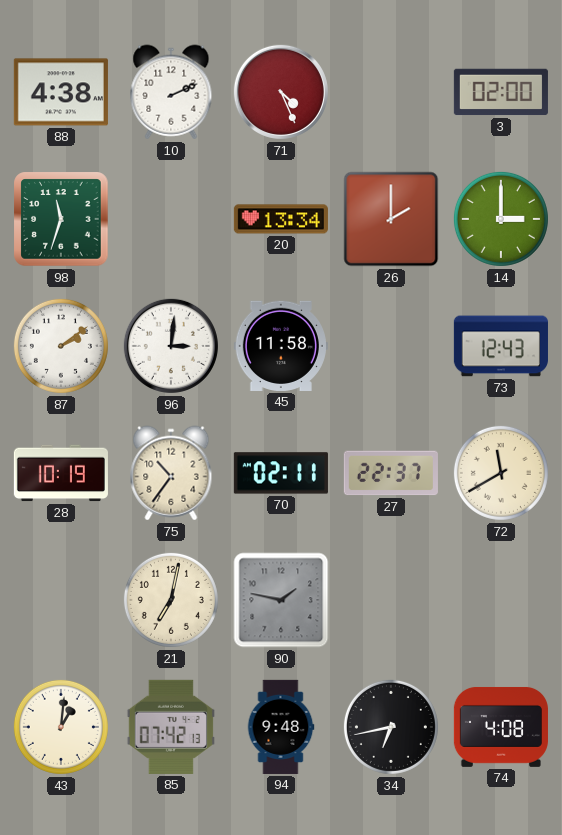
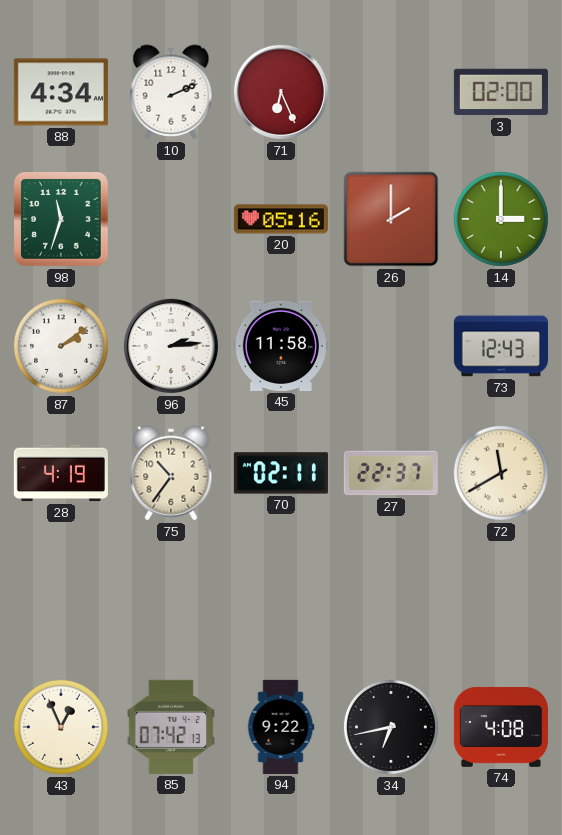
88: 4:38 -> 4:34
71: 4:26 -> 6:26
20: 13:34 -> 05:16
96: 3:01 -> 2:14
28: 10:19 -> 4:19
21: 7:02 -> none
90: 1:47 -> none
43: 1:01 -> 12:56
94: 9:48 -> 9:22
